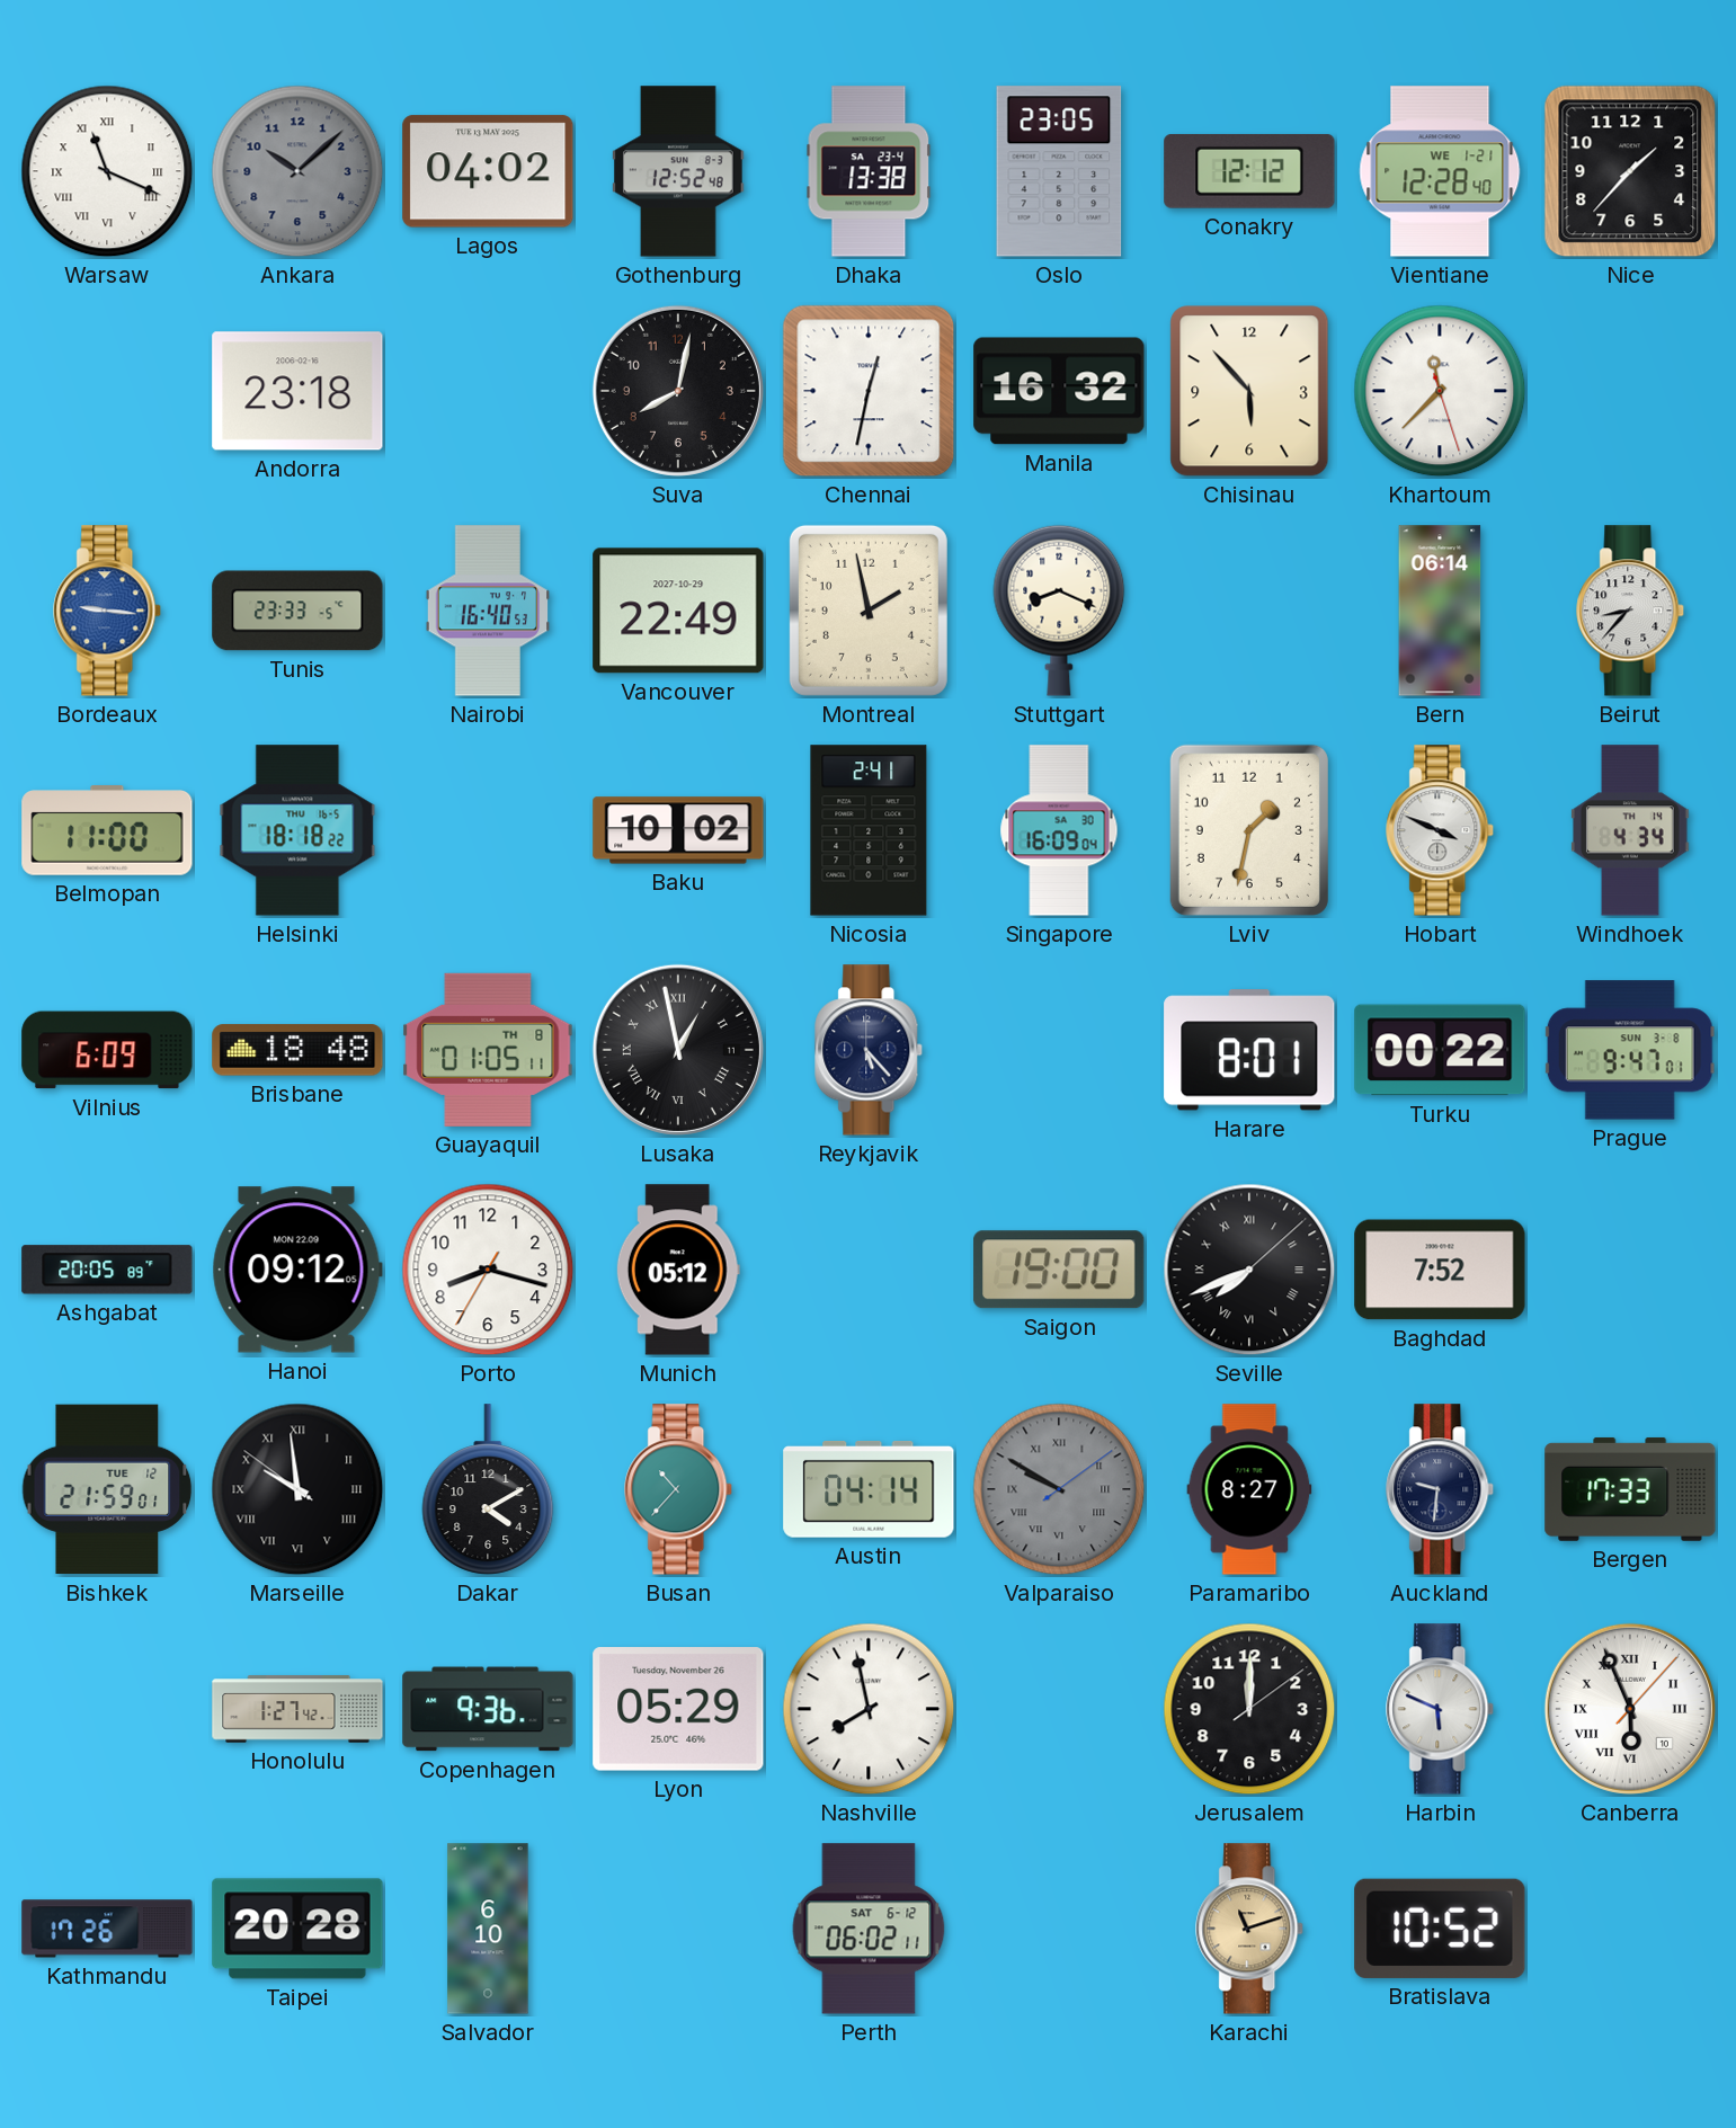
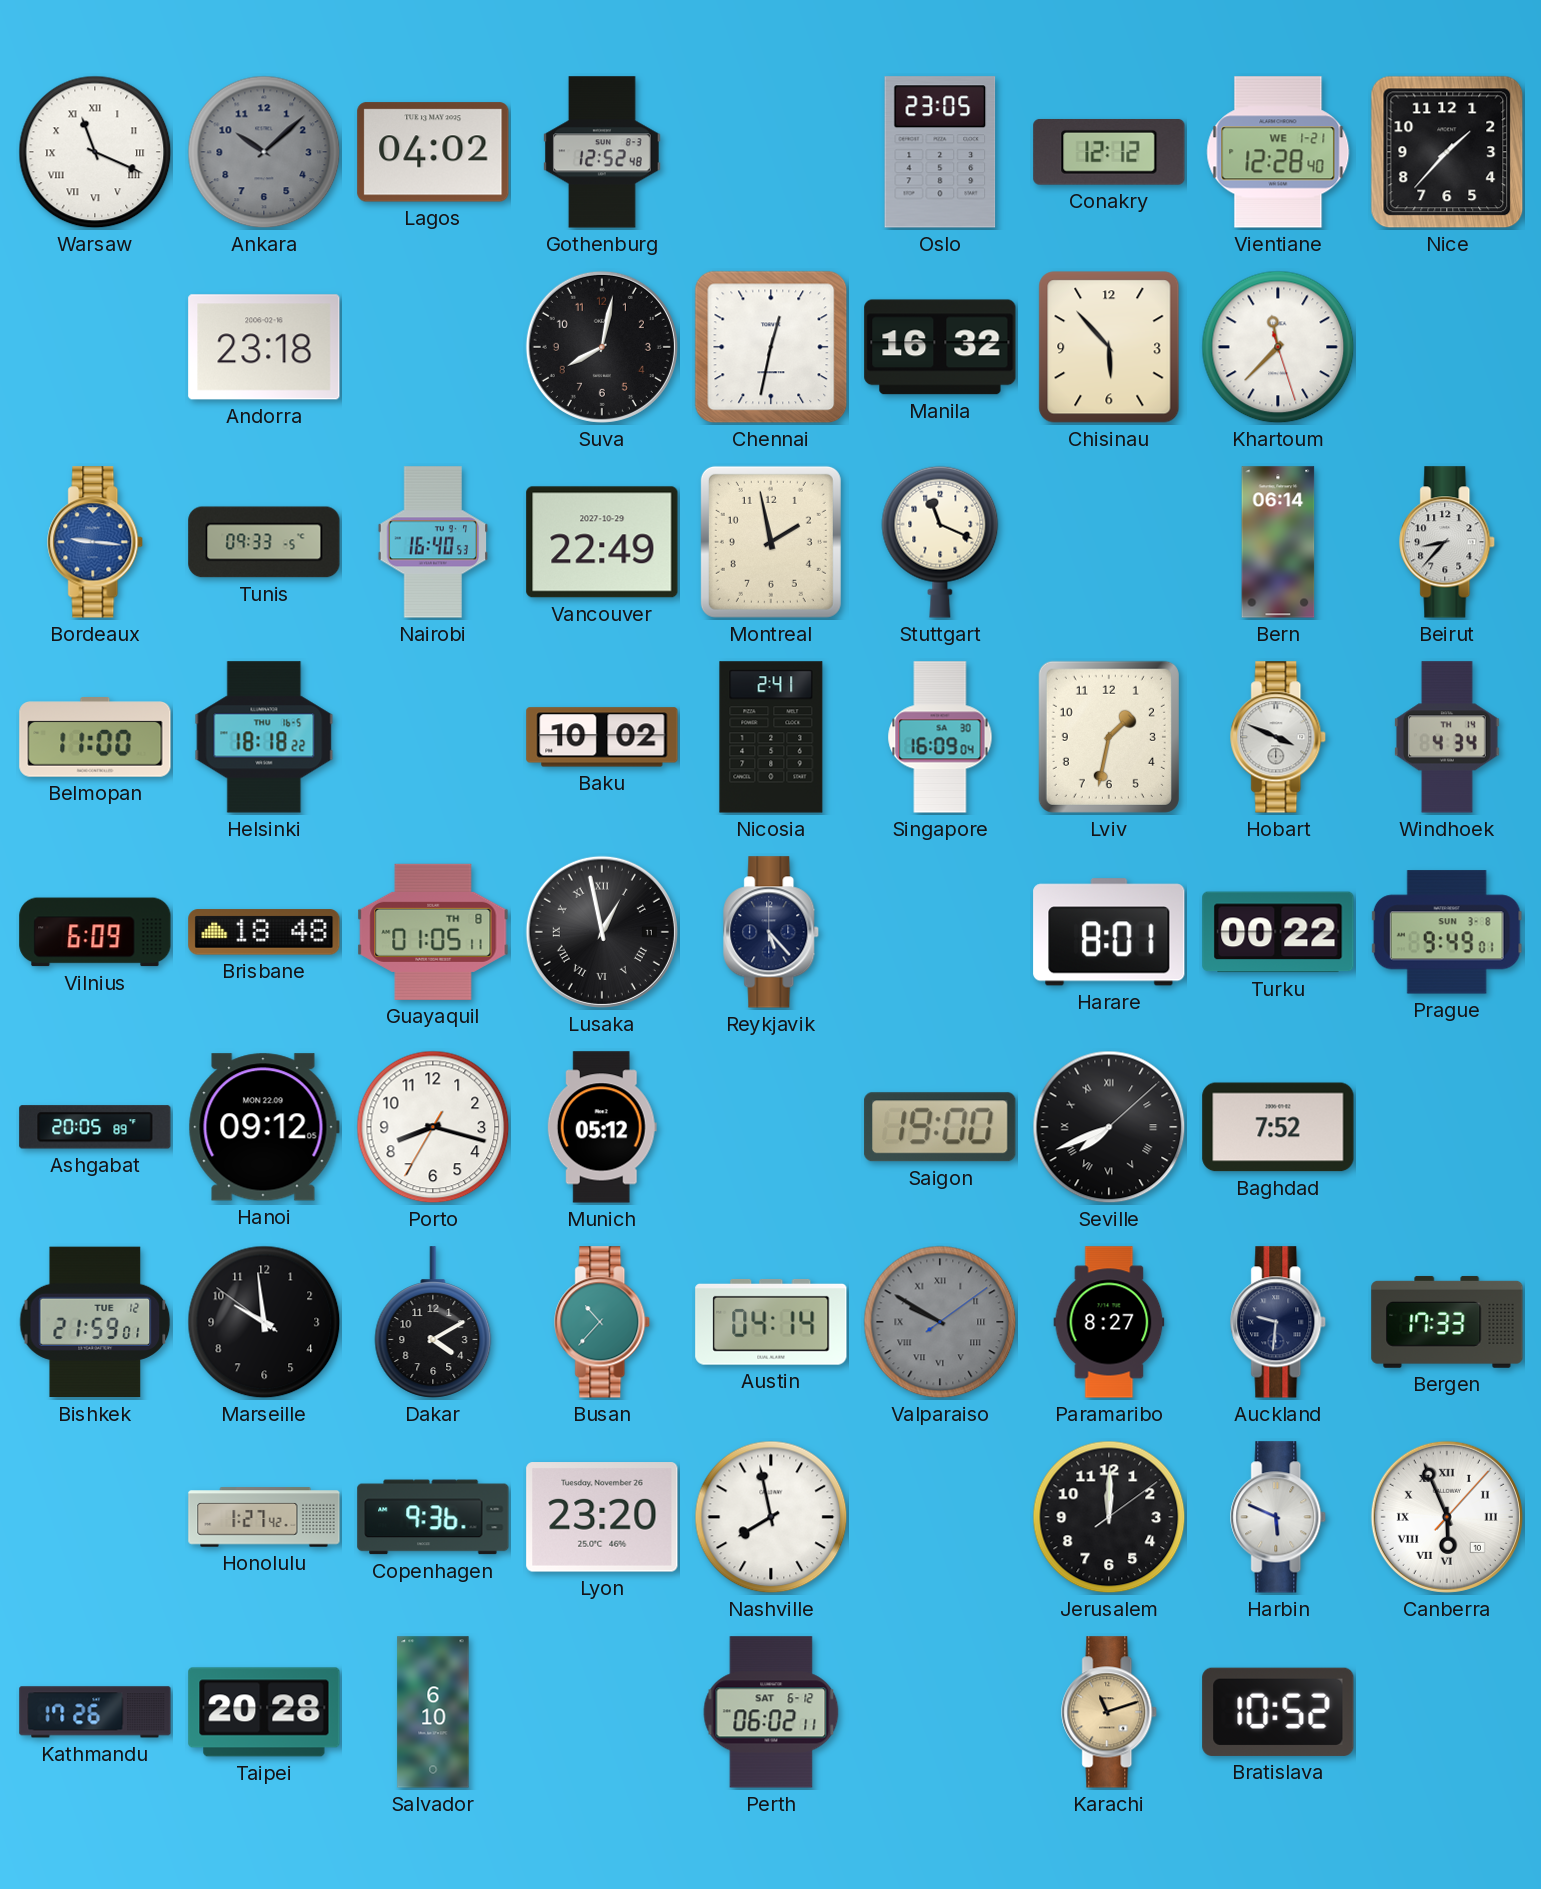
Dhaka: 13:38 -> none
Tunis: 23:33 -> 09:33
Stuttgart: 8:19 -> 11:19
Prague: 9:47 -> 9:49
Marseille numerals: Roman -> Arabic
Lyon: 05:29 -> 23:20
